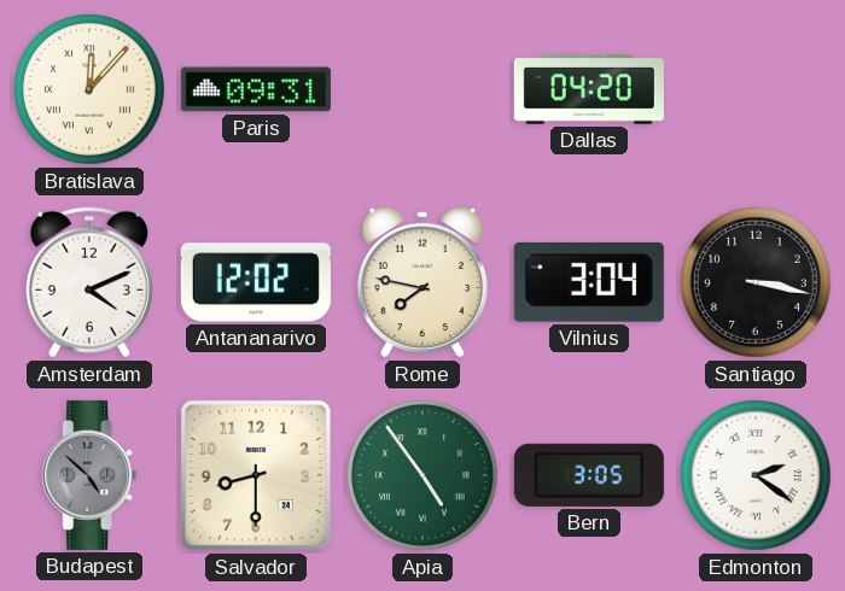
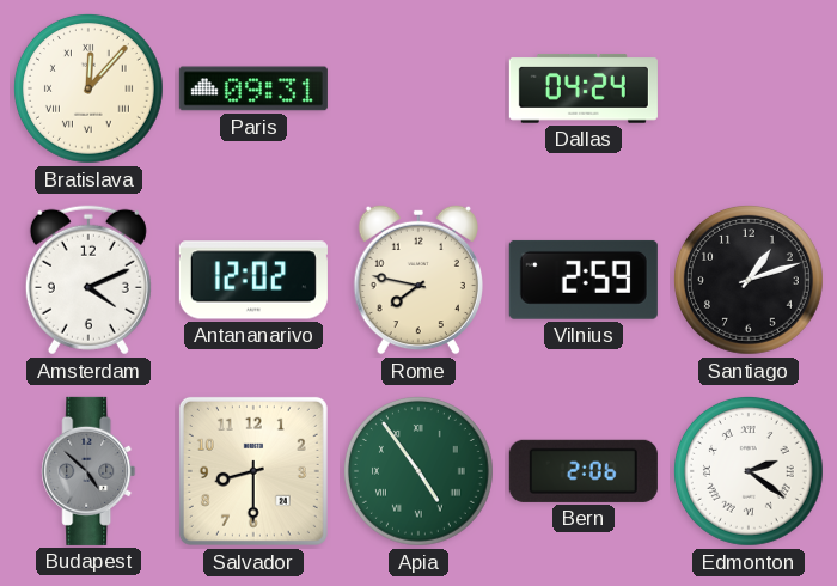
Dallas: 04:20 -> 04:24
Vilnius: 3:04 -> 2:59
Santiago: 3:17 -> 1:12
Bern: 3:05 -> 2:06
